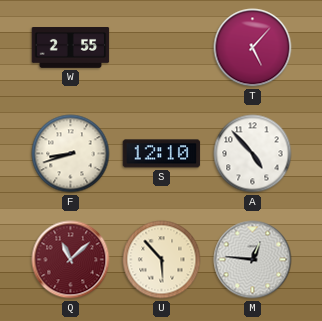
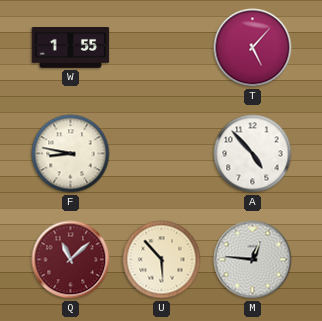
W: 2:55 -> 1:55
F: 8:42 -> 8:47
S: 12:10 -> none
